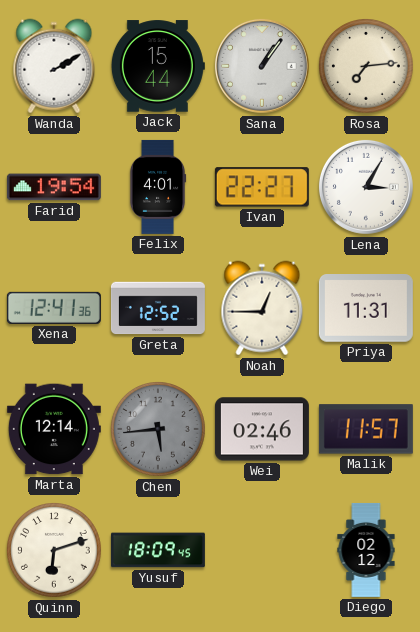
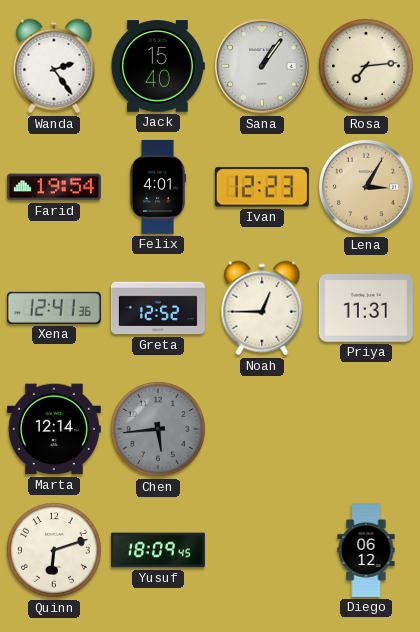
Wanda: 2:10 -> 2:24
Jack: 15:44 -> 15:40
Ivan: 22:27 -> 12:23
Lena dial: white -> champagne
Wei: 02:46 -> none
Malik: 11:57 -> none
Diego: 02:12 -> 06:12
